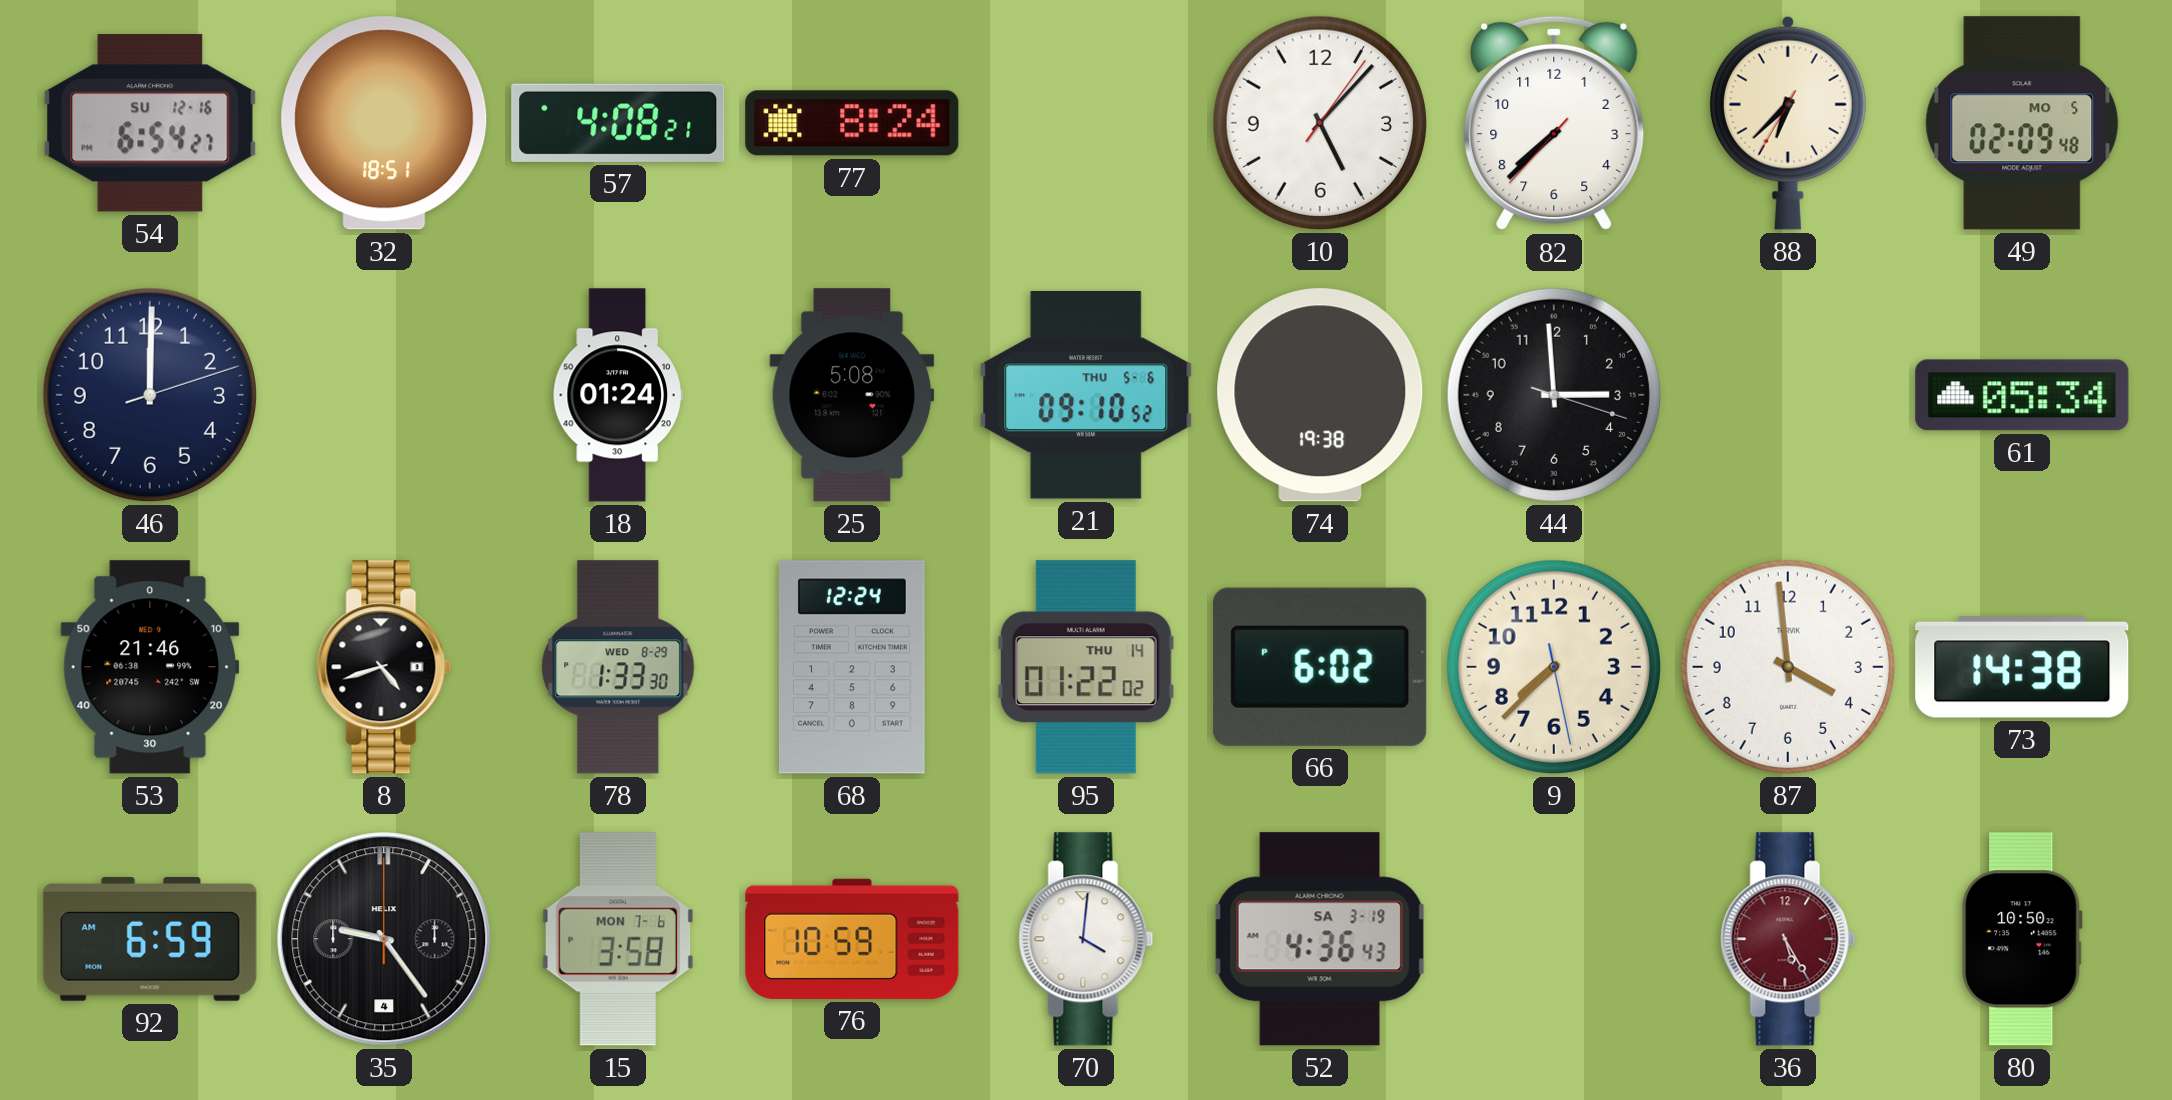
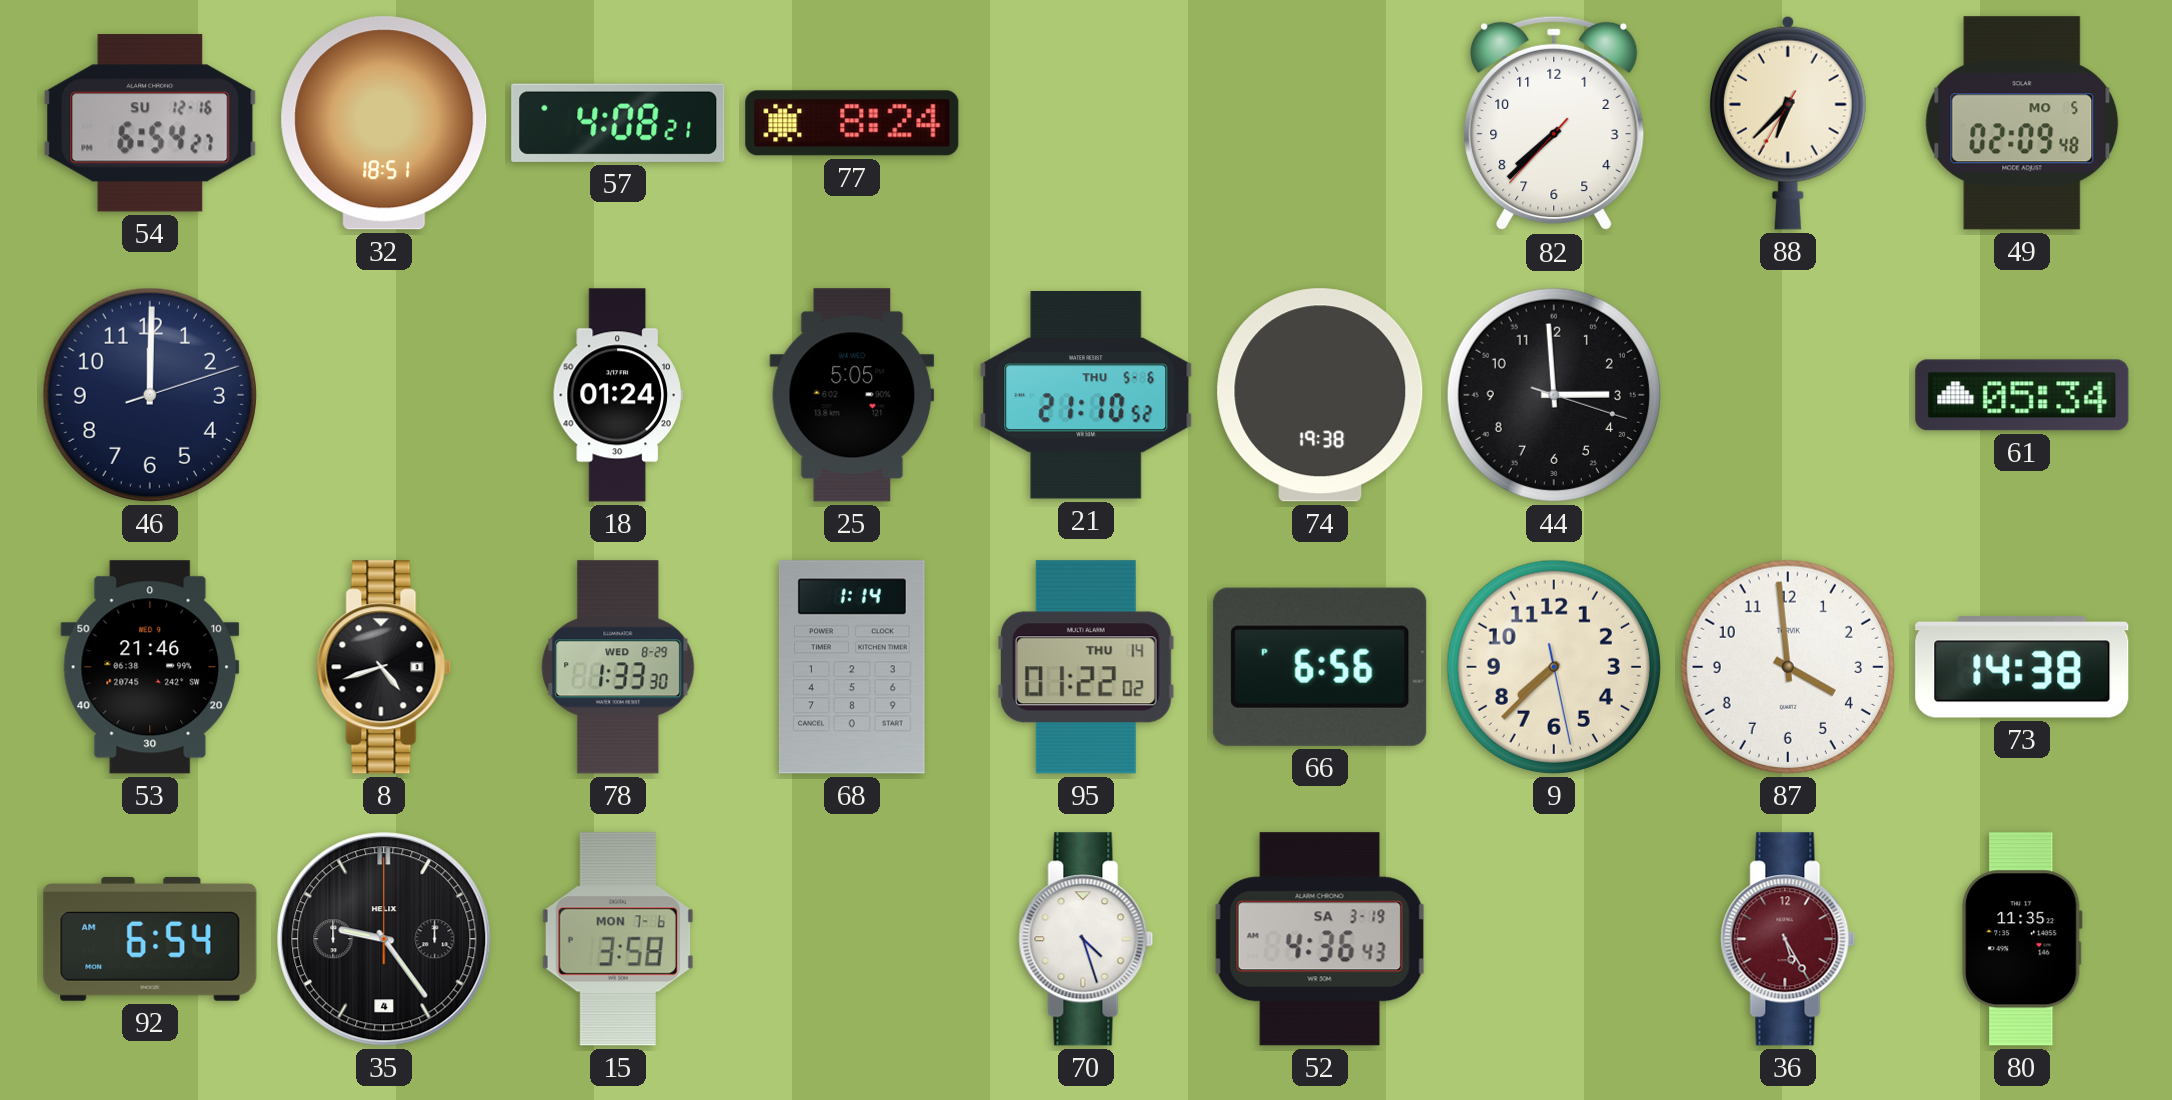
10: 5:07 -> none
25: 5:08 -> 5:05
21: 09:10 -> 21:10
68: 12:24 -> 1:14
66: 6:02 -> 6:56
92: 6:59 -> 6:54
76: 10:59 -> none
70: 4:01 -> 4:27
80: 10:50 -> 11:35
